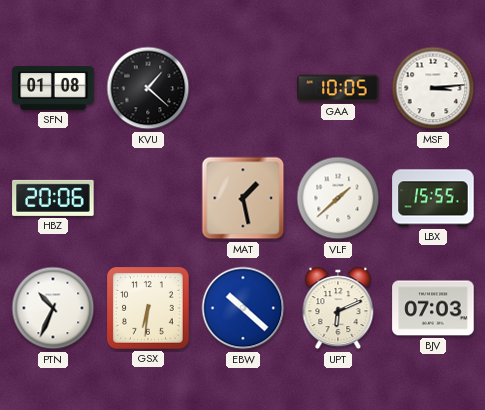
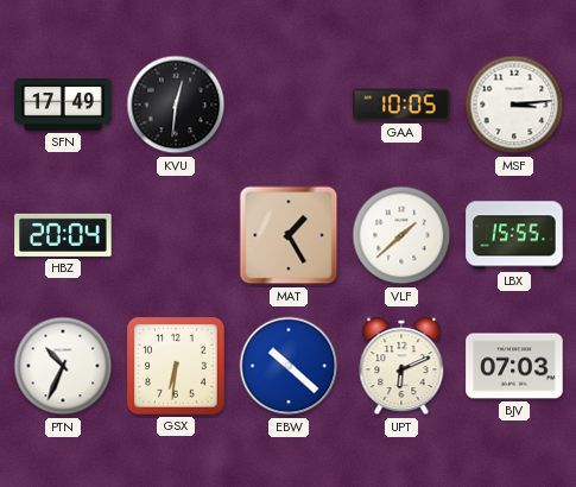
SFN: 01:08 -> 17:49
KVU: 1:22 -> 12:31
HBZ: 20:06 -> 20:04
MAT: 1:28 -> 1:25
